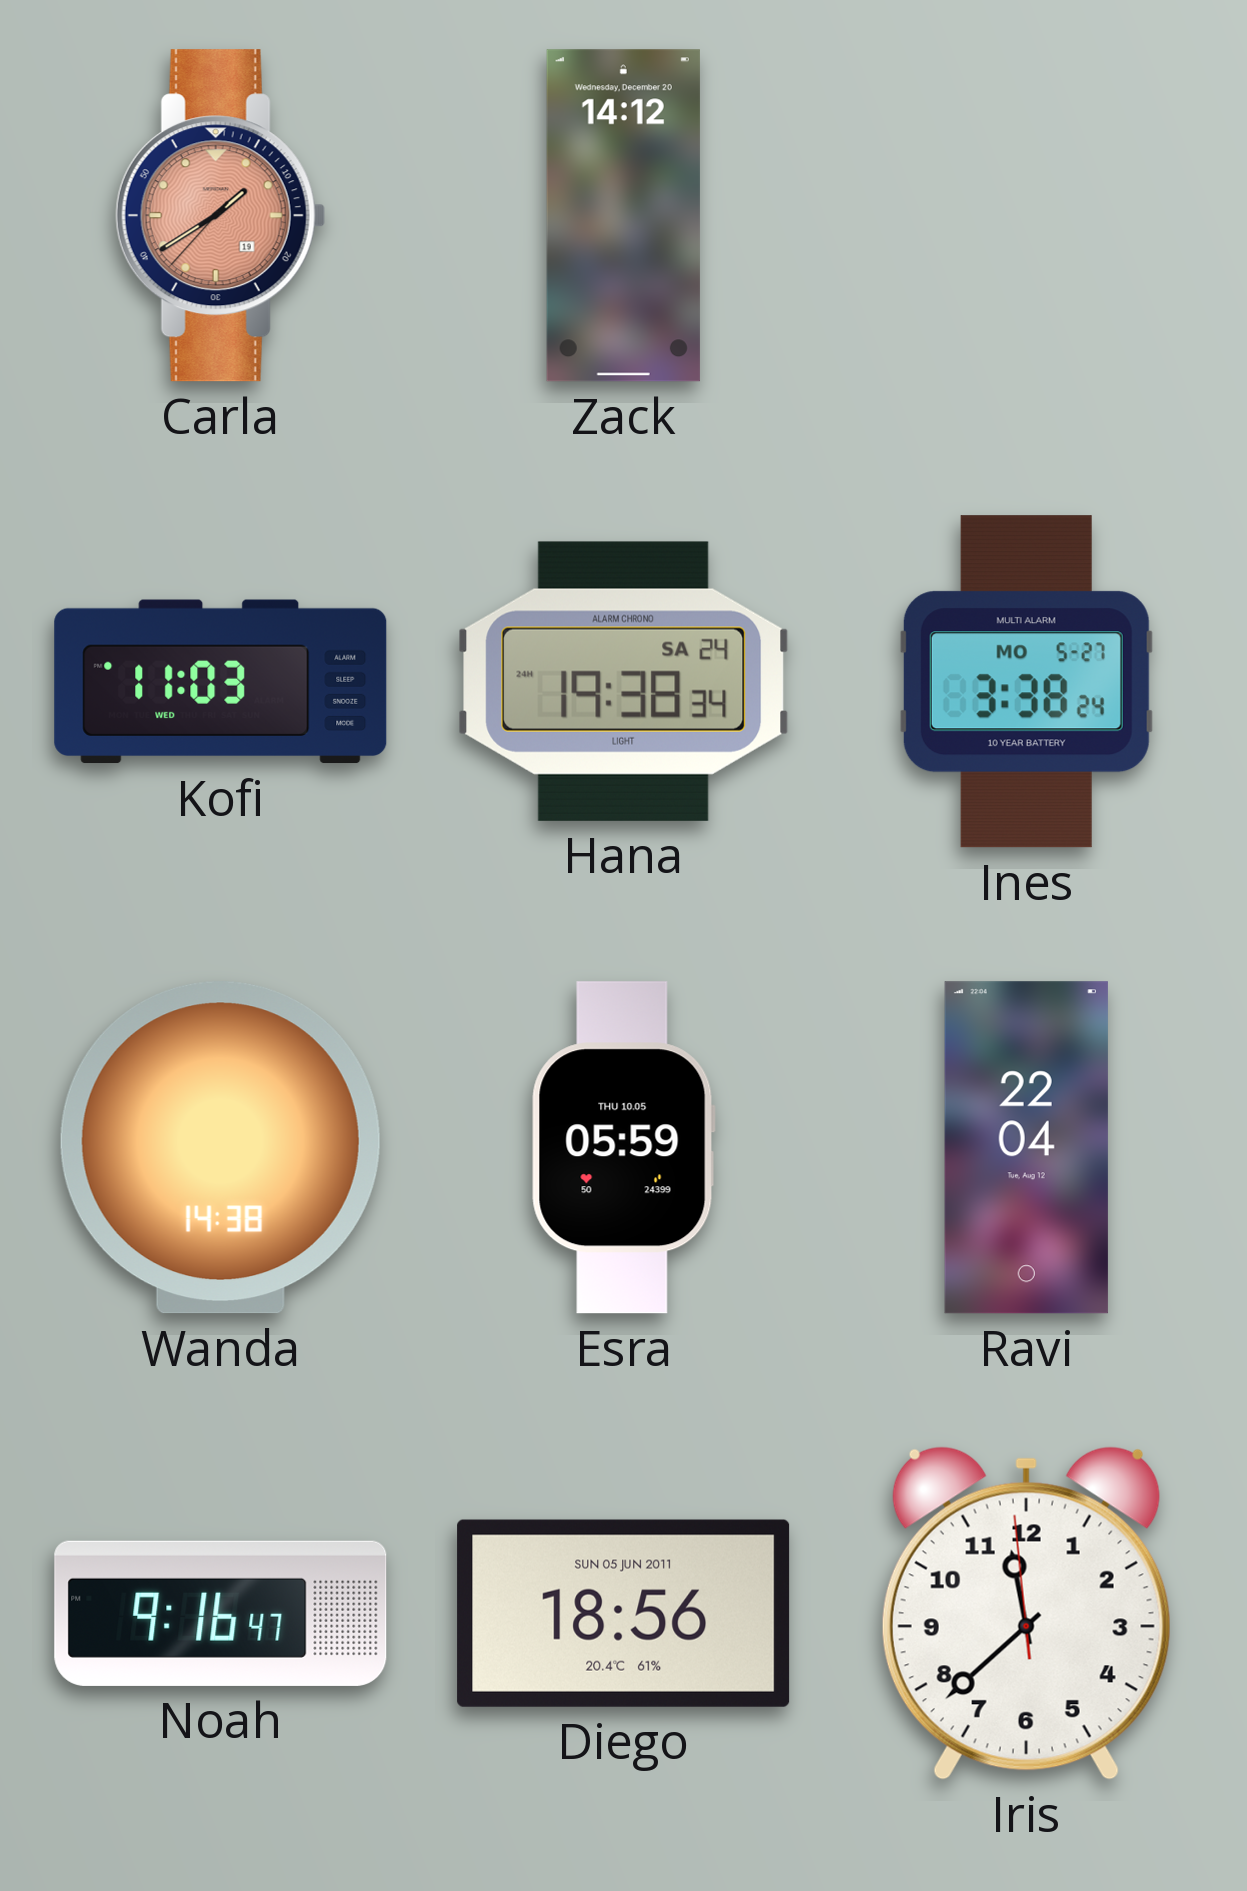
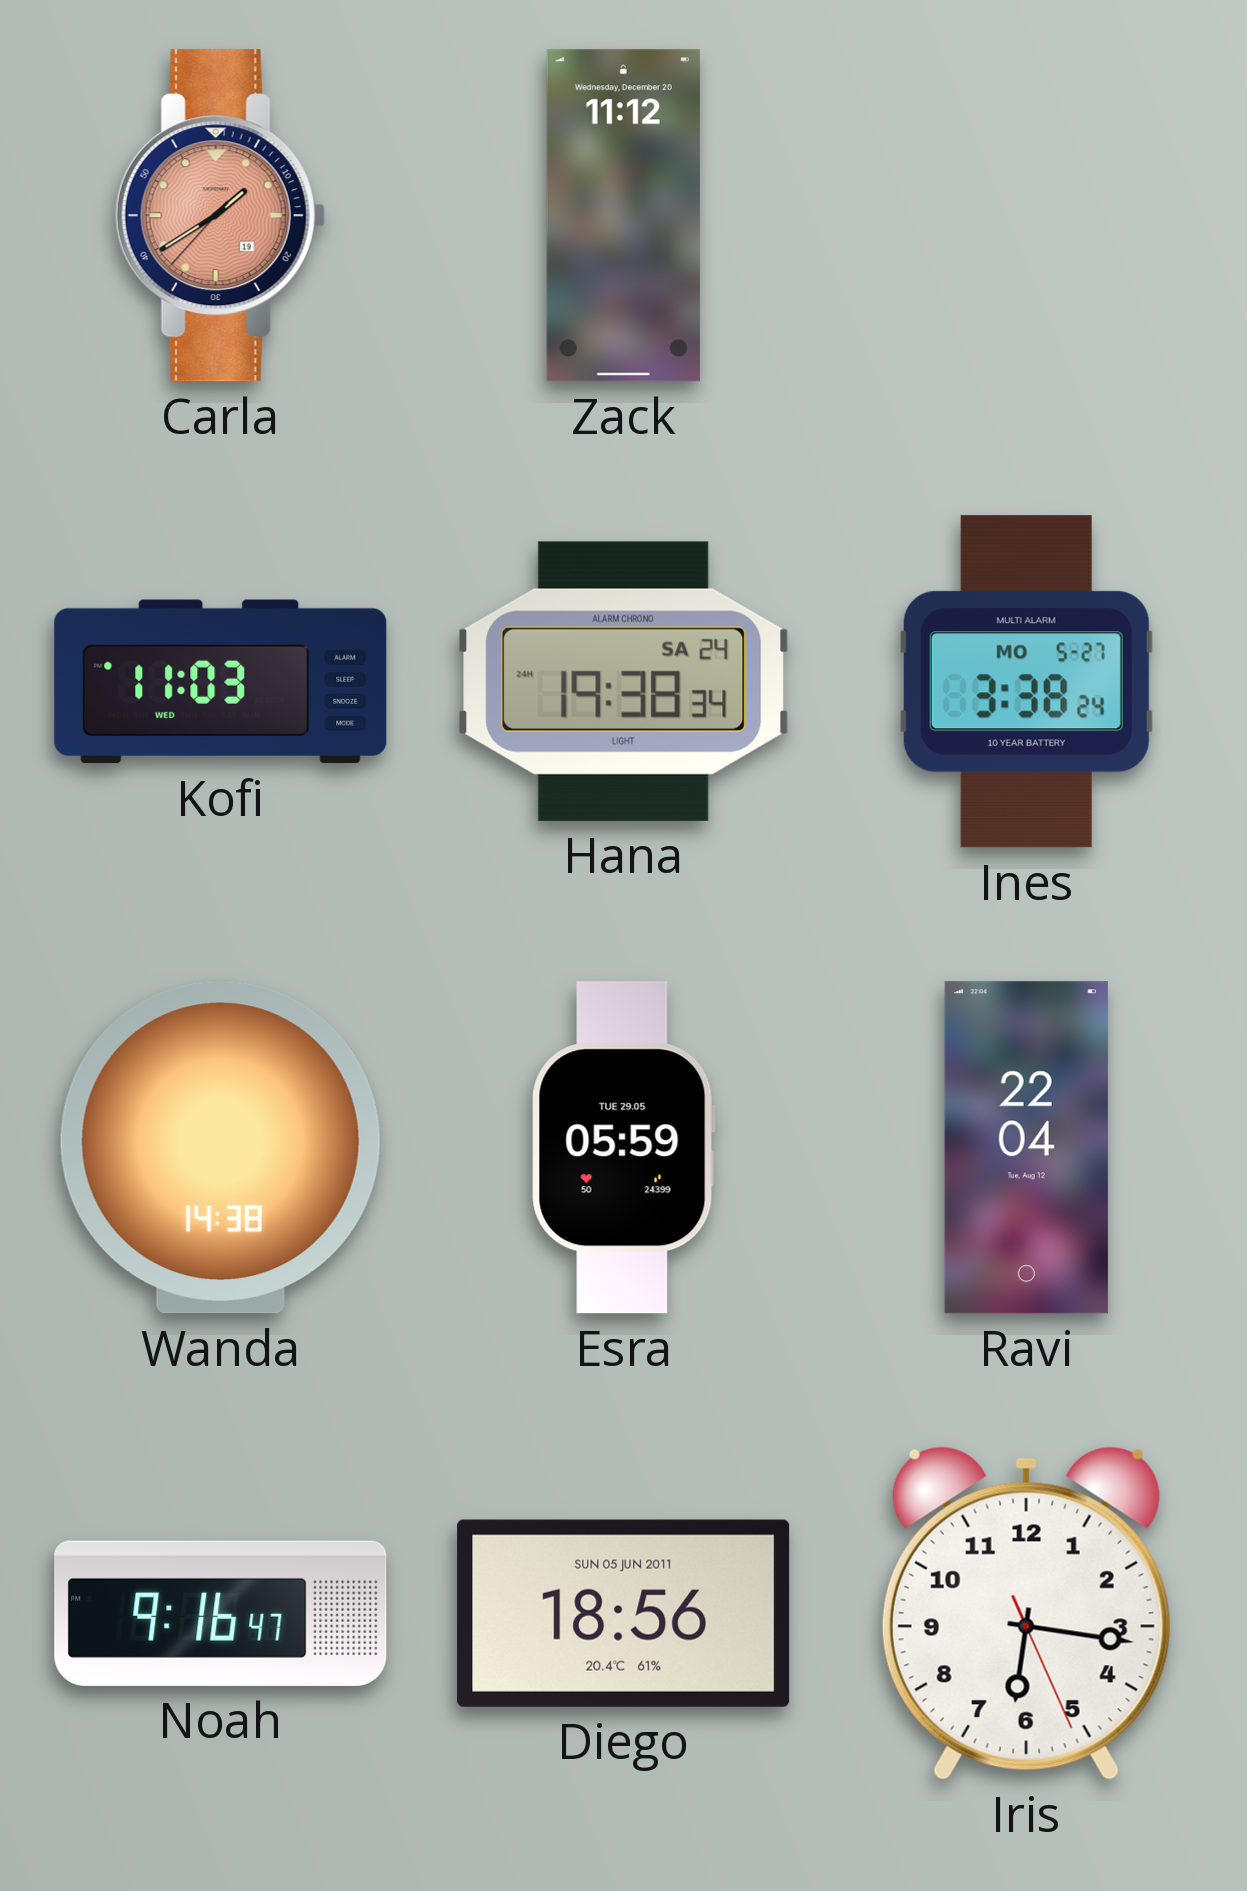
Zack: 14:12 -> 11:12
Esra date: THU 10.05 -> TUE 29.05
Iris: 11:37 -> 6:16
